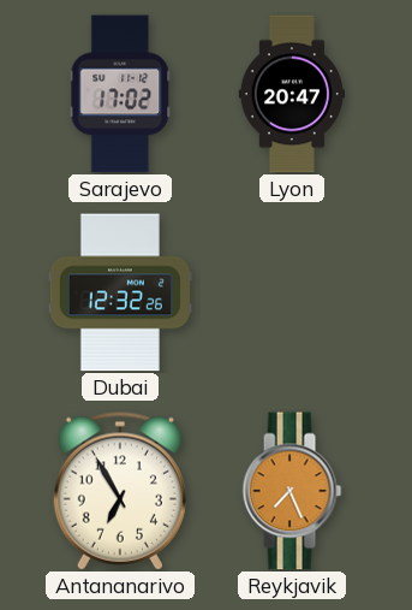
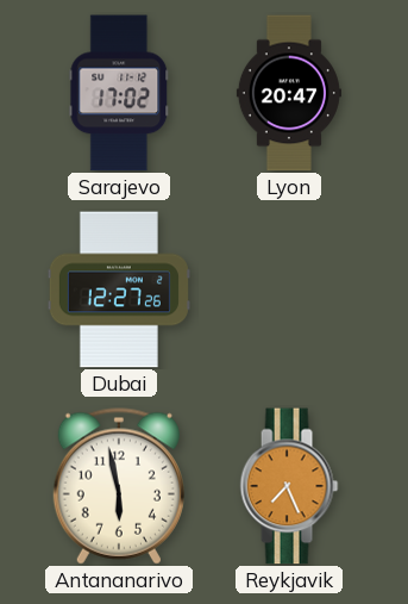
Dubai: 12:32 -> 12:27
Antananarivo: 6:55 -> 5:58
